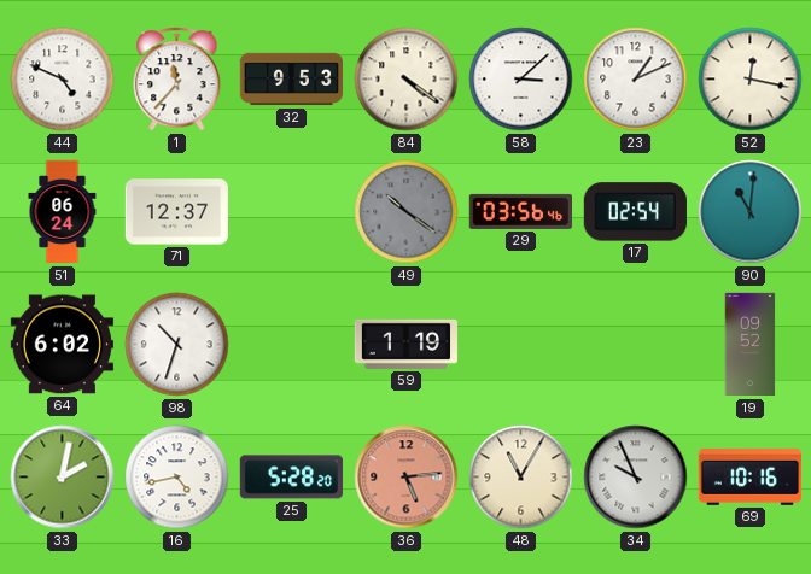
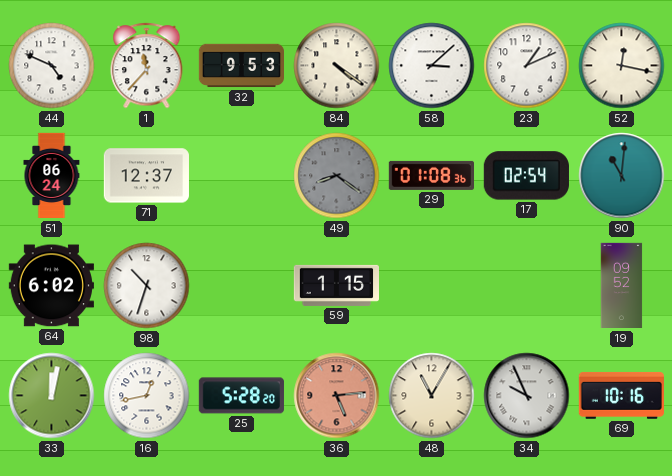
49: 10:21 -> 8:21
29: 03:56 -> 01:08
59: 1:19 -> 1:15
33: 2:02 -> 12:02
16: 4:43 -> 12:43
